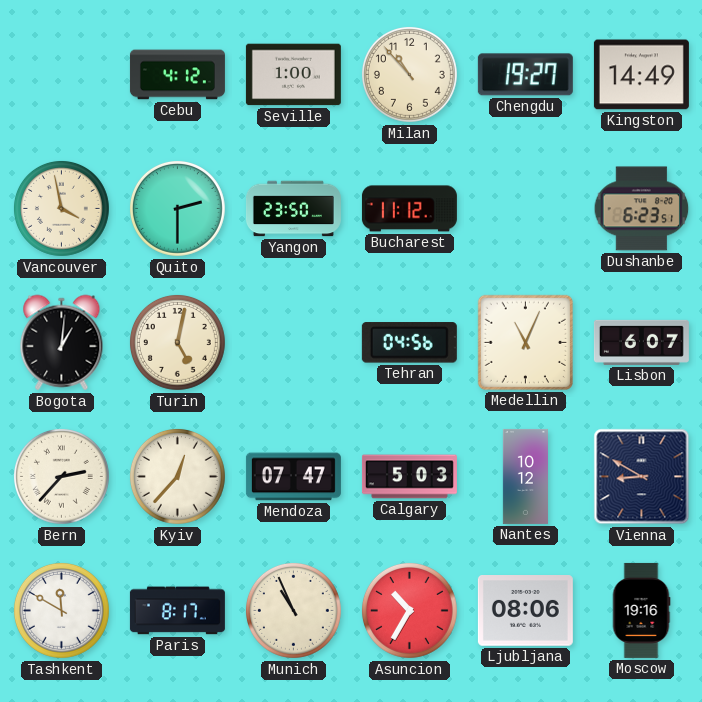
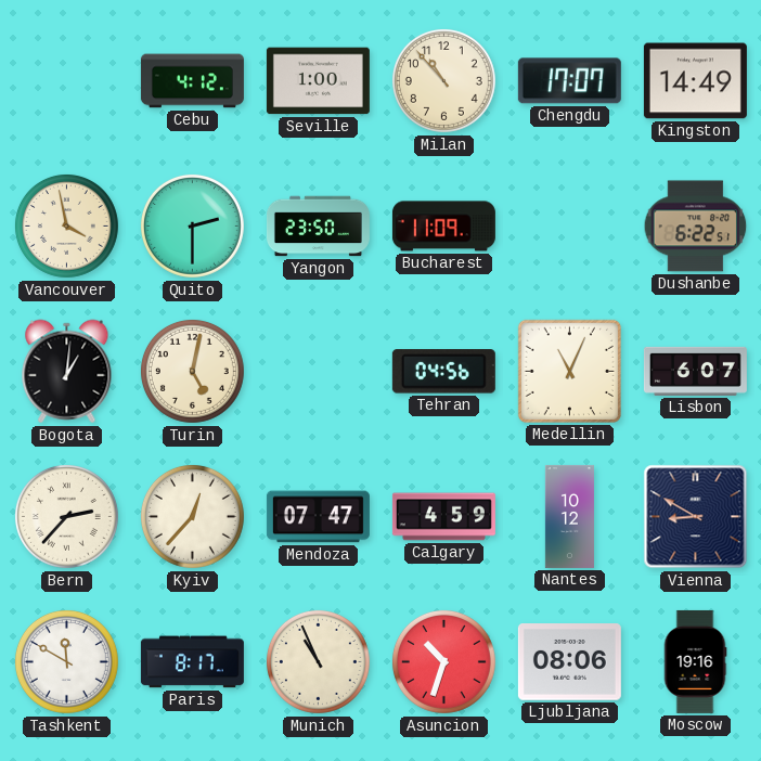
Chengdu: 19:27 -> 17:07
Bucharest: 11:12 -> 11:09
Dushanbe: 6:23 -> 6:22
Calgary: 5:03 -> 4:59
Asuncion: 10:35 -> 10:33
